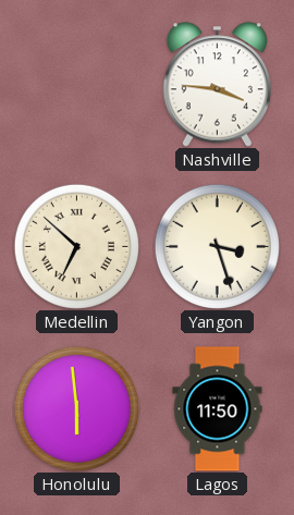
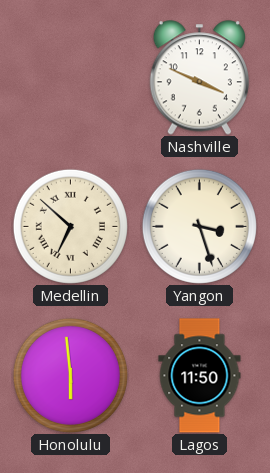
Nashville: 3:46 -> 3:49
